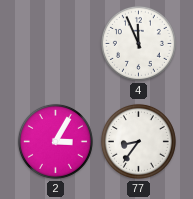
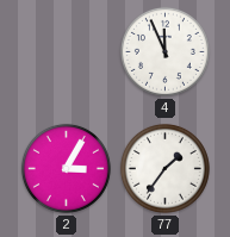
77: 8:36 -> 1:36
